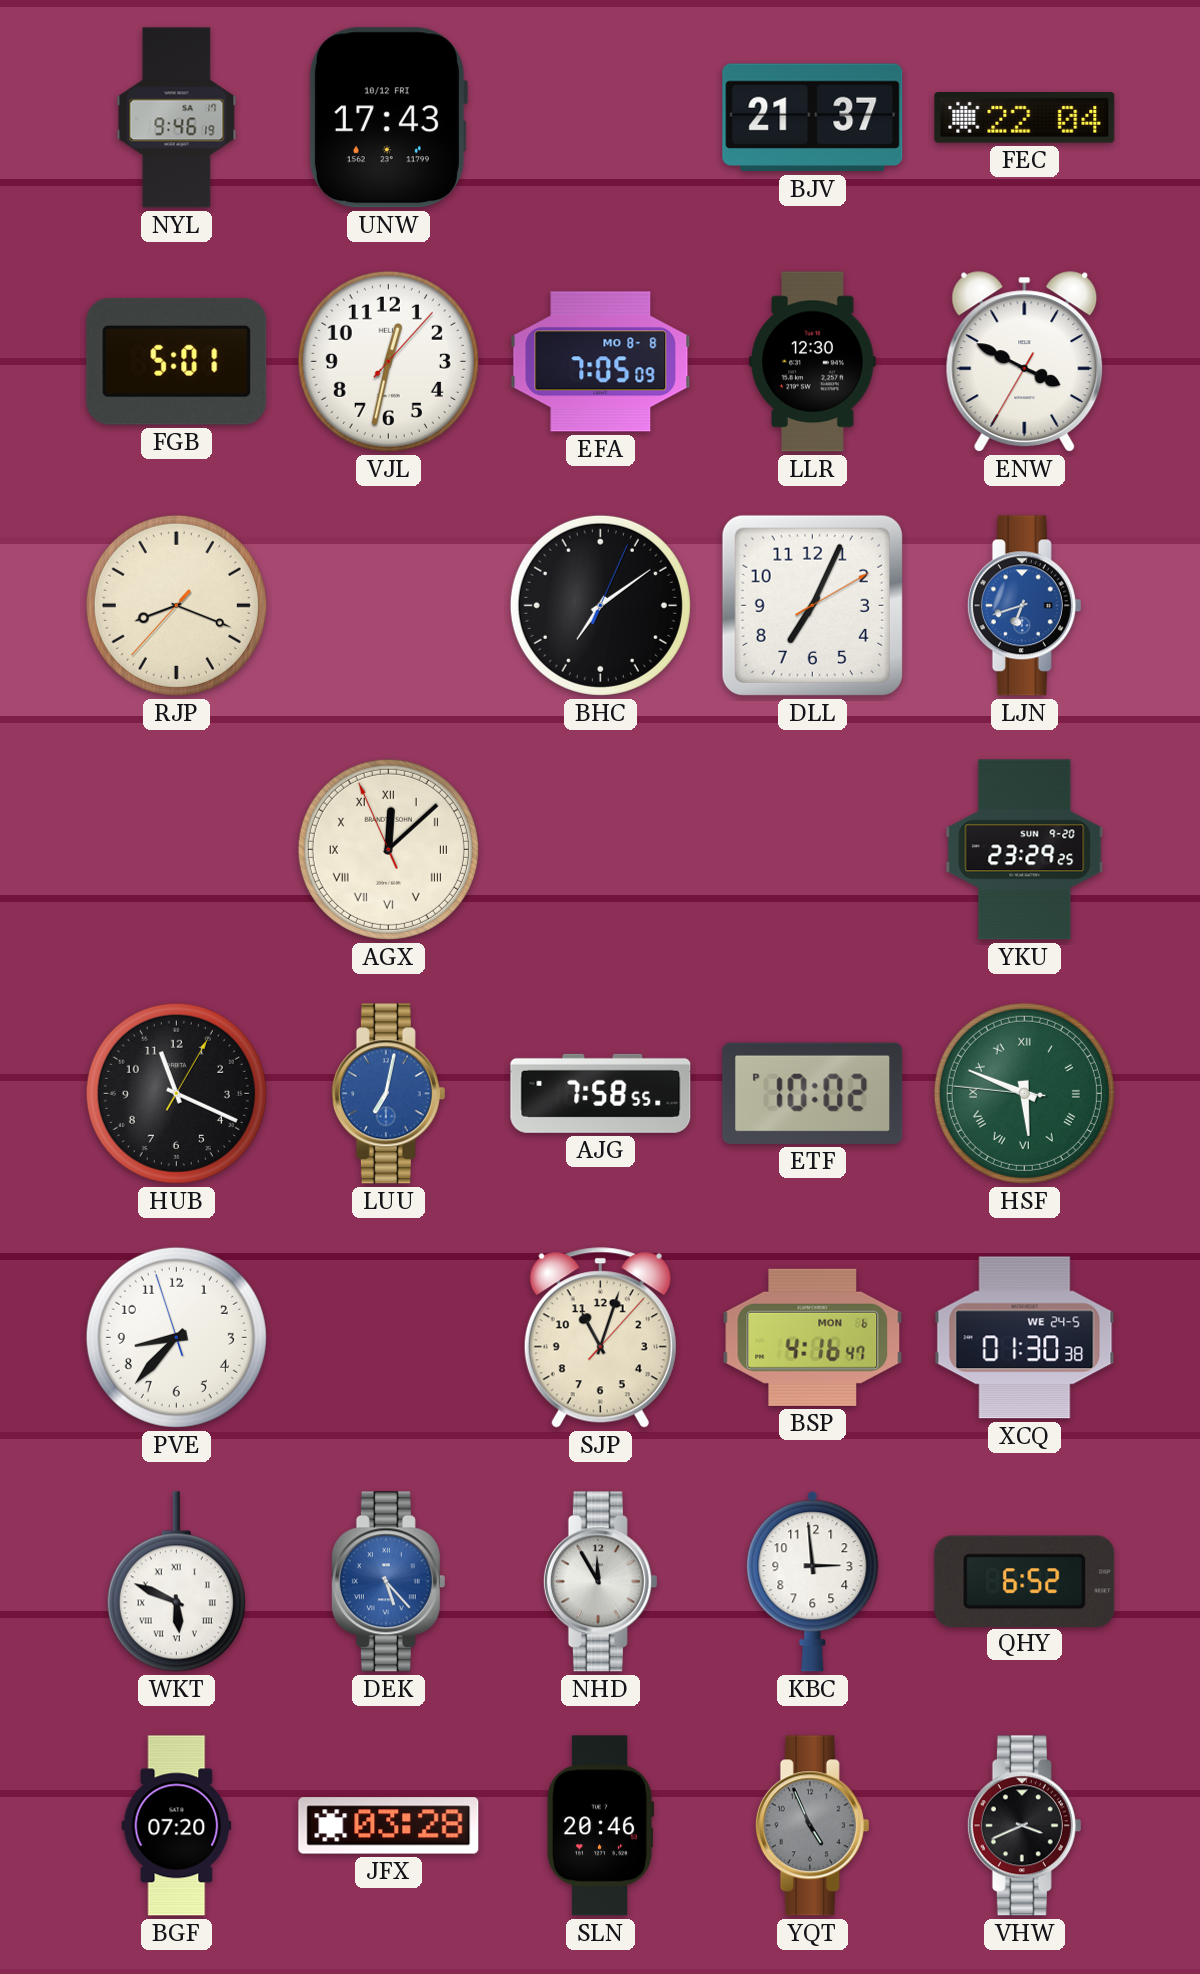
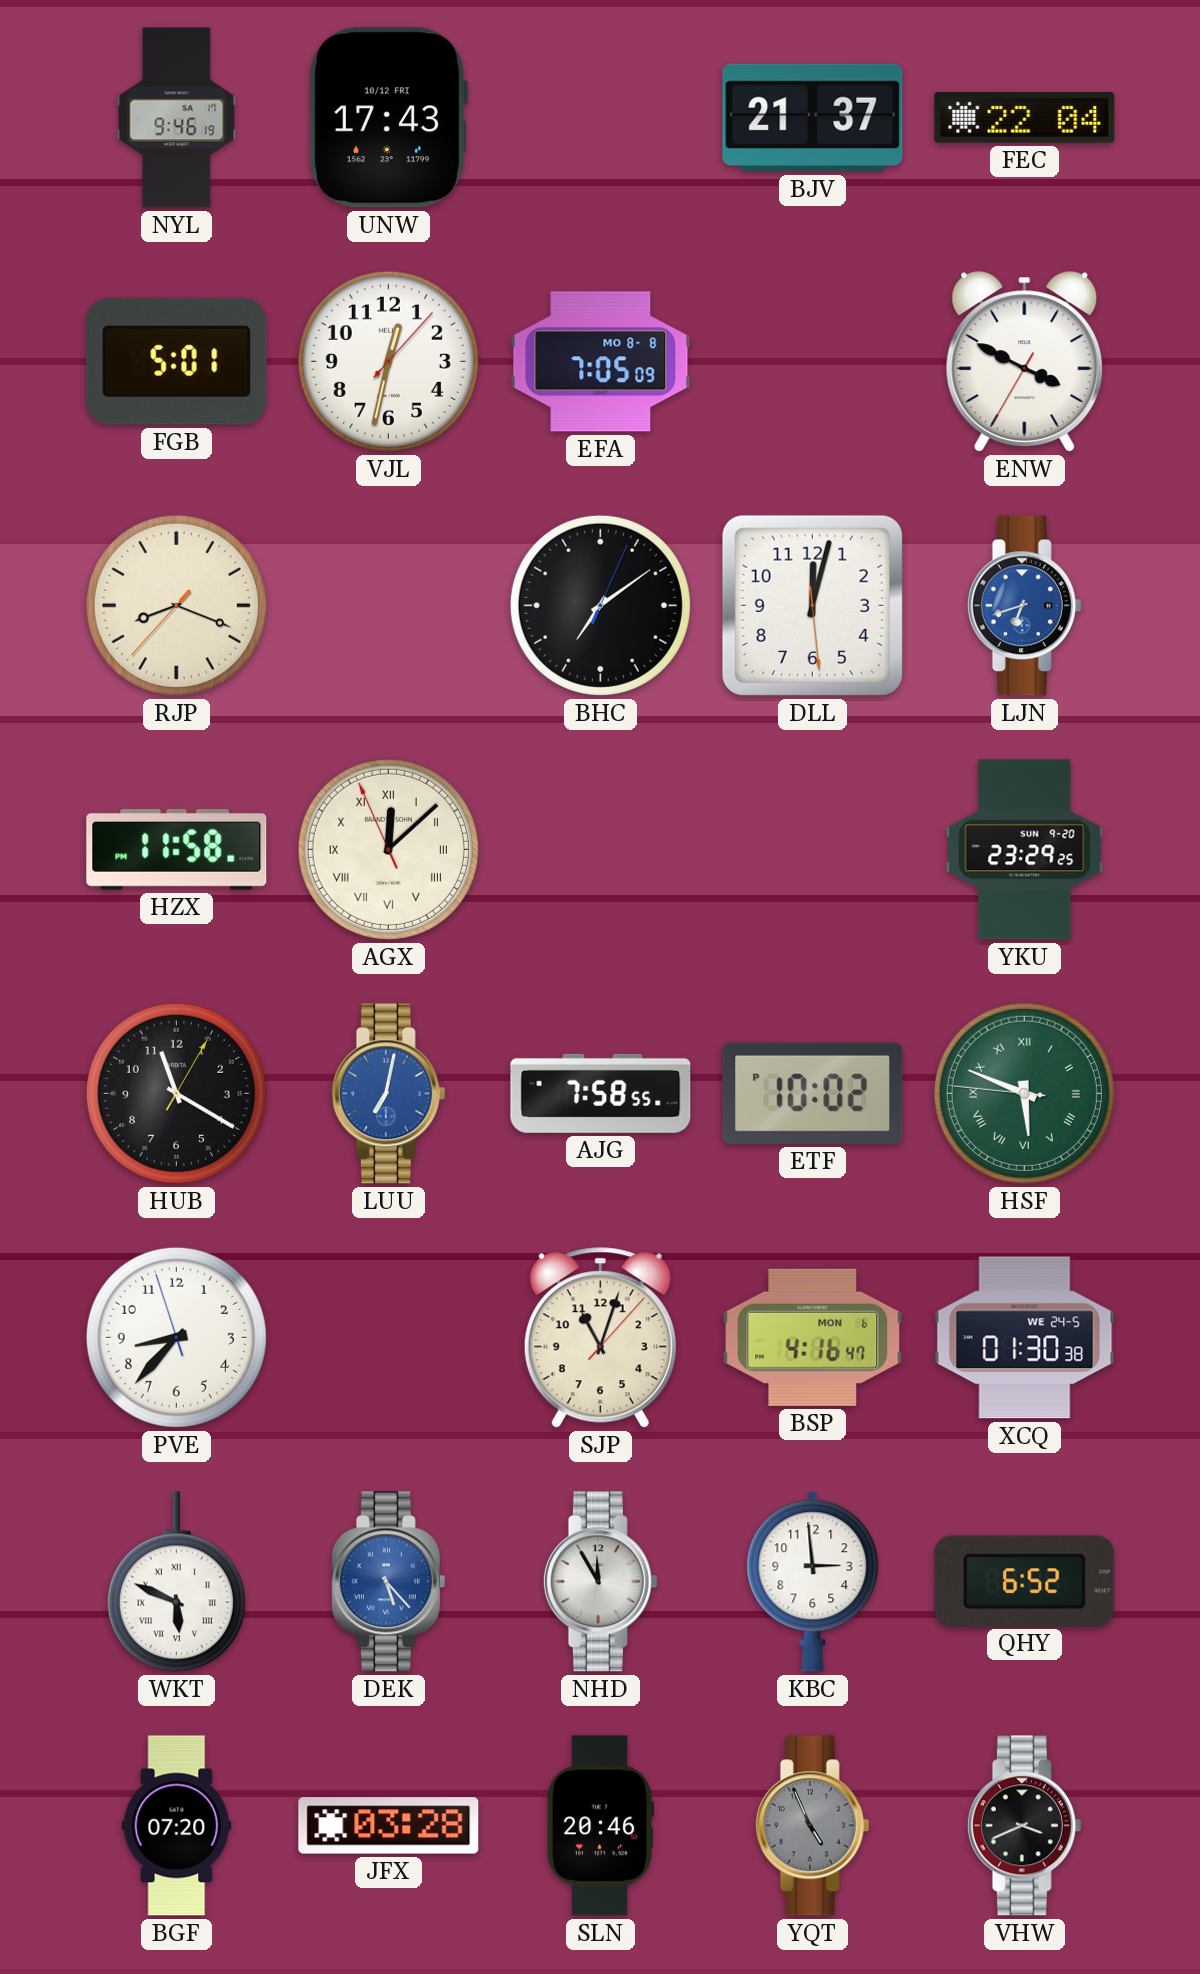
LLR: 12:30 -> none
DLL: 7:04 -> 12:02
HZX: none -> 11:58
HUB: 11:19 -> 11:20
